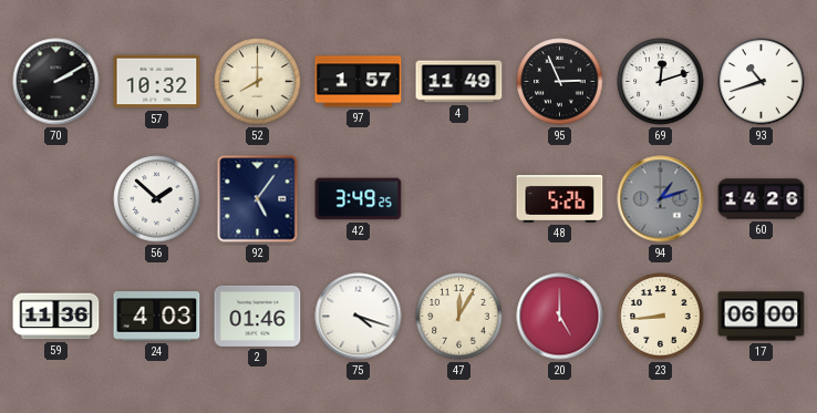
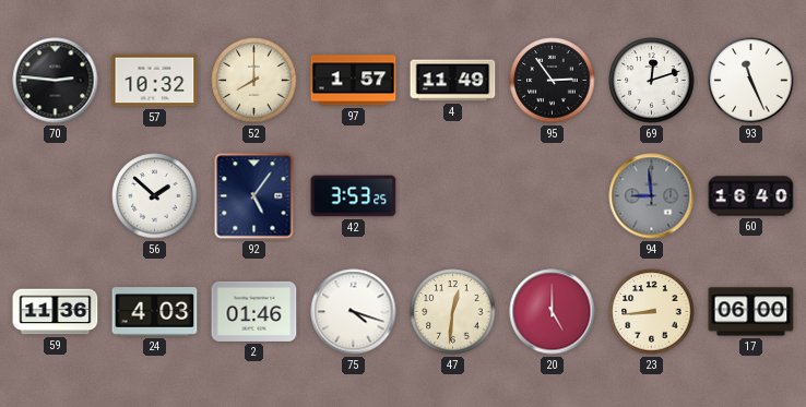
70: 2:10 -> 2:46
95: 2:56 -> 2:54
93: 10:42 -> 11:26
42: 3:49 -> 3:53
48: 5:26 -> none
94: 1:12 -> 8:59
60: 14:26 -> 16:40
47: 12:05 -> 12:31
